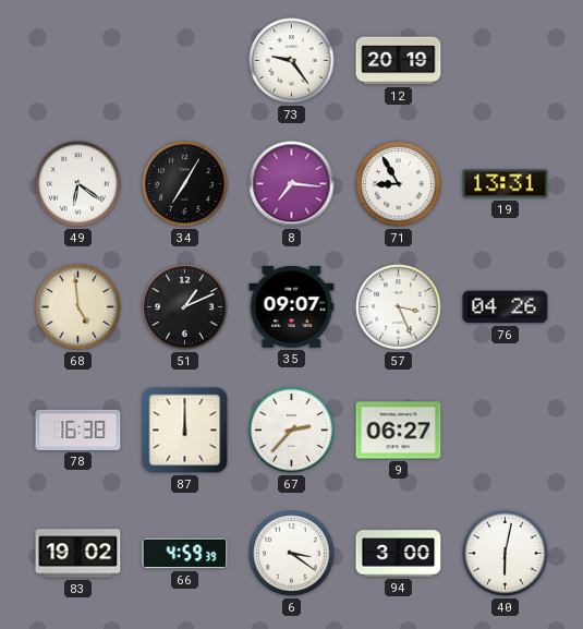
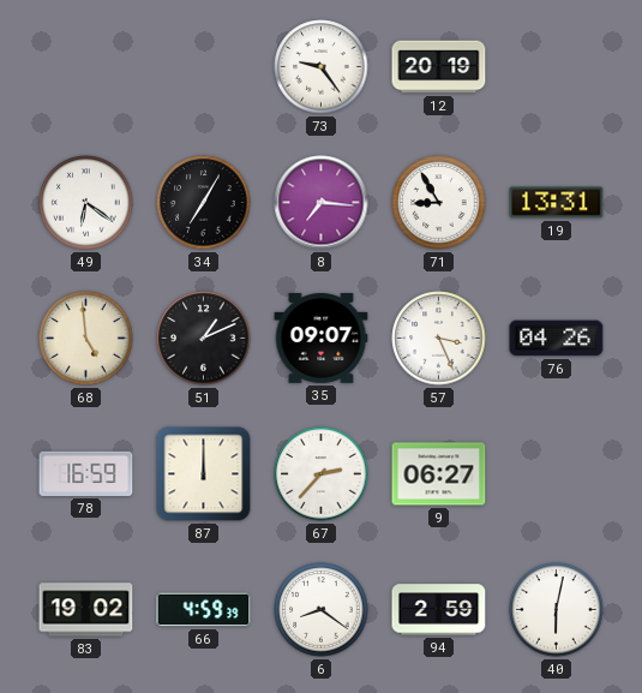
78: 16:38 -> 16:59
6: 3:21 -> 8:21
94: 3:00 -> 2:59
